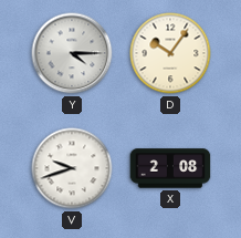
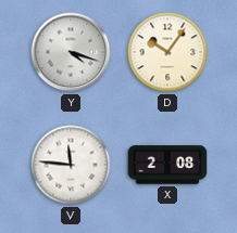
Y: 4:15 -> 4:18
V: 9:42 -> 11:46
